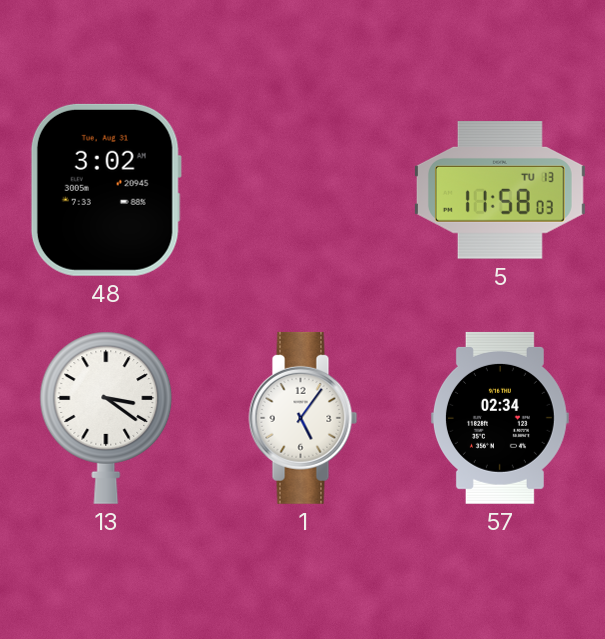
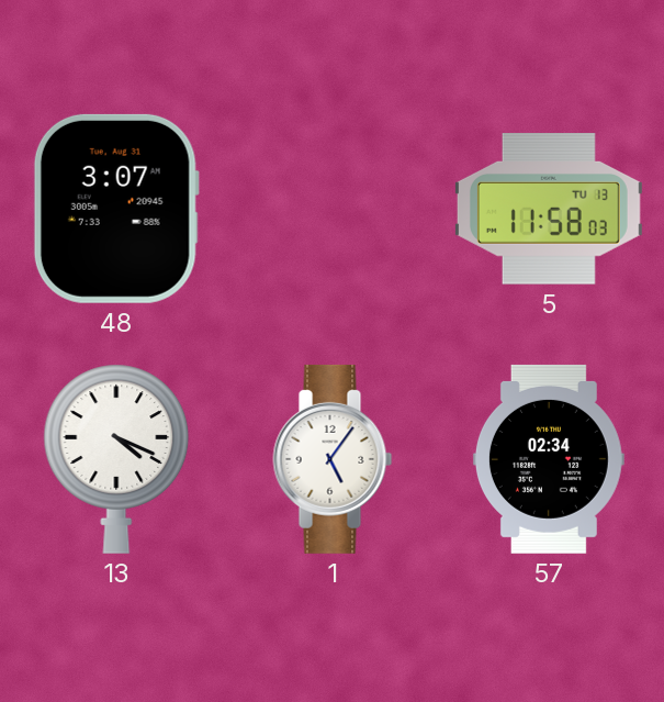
48: 3:02 -> 3:07
13: 3:21 -> 4:19
